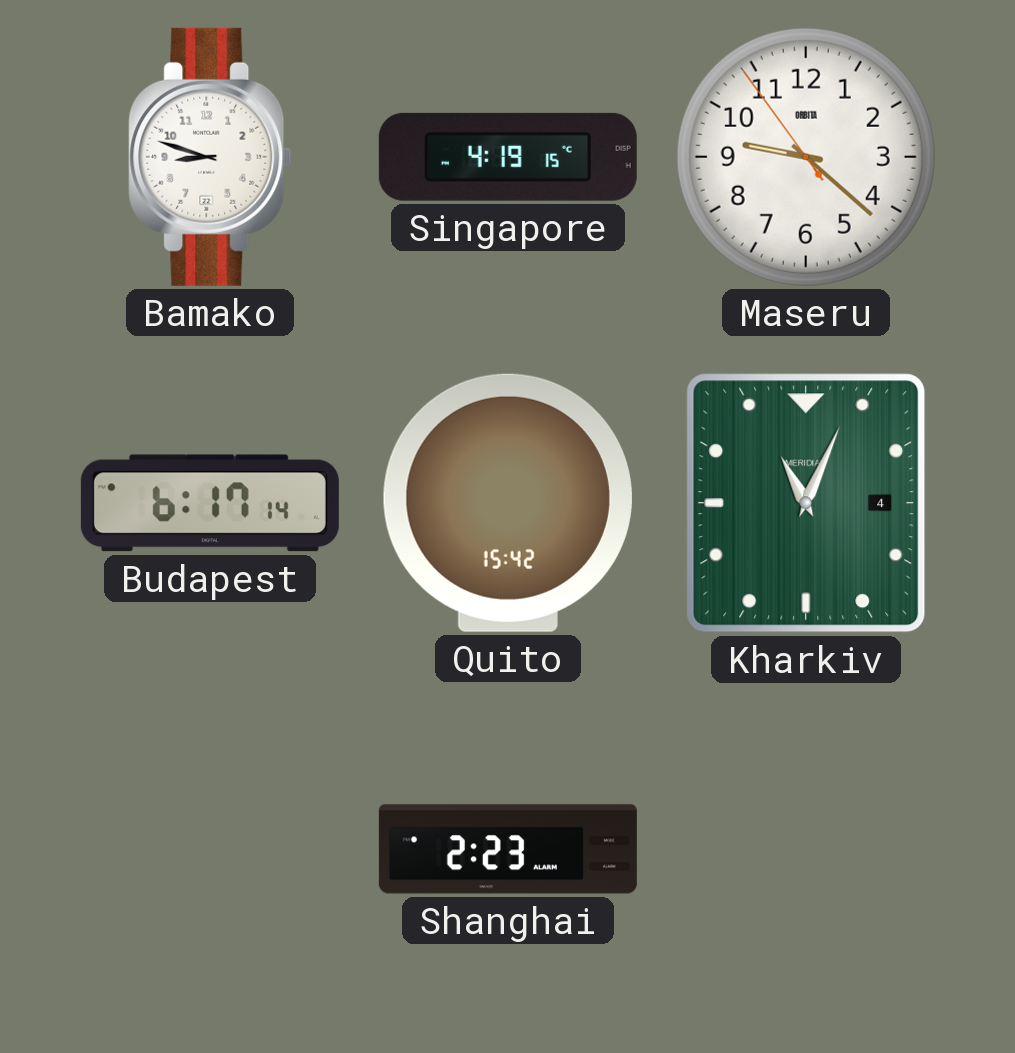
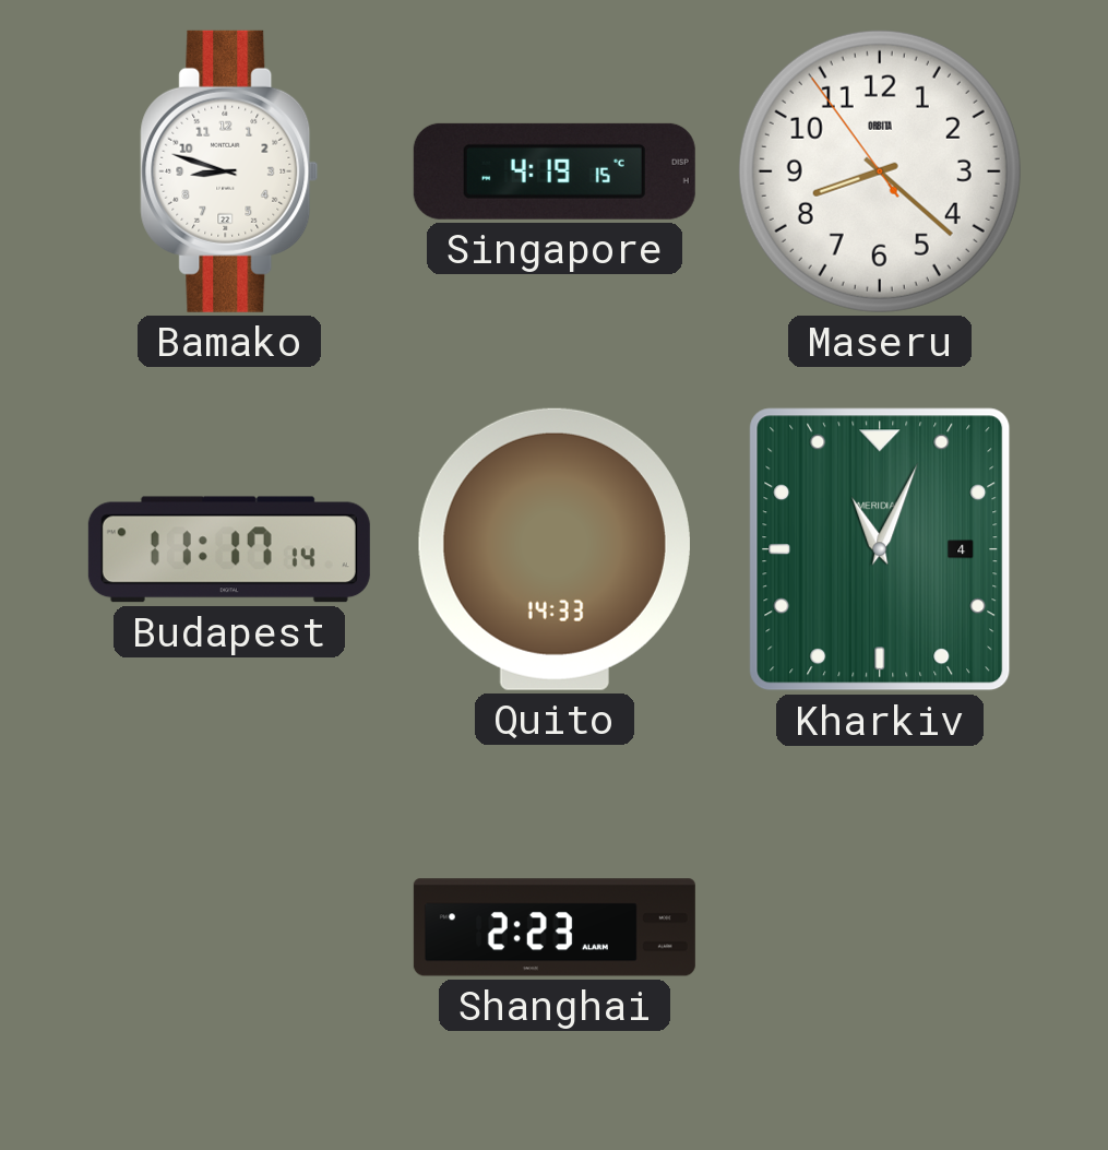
Maseru: 9:21 -> 8:21
Budapest: 6:17 -> 11:17
Quito: 15:42 -> 14:33
